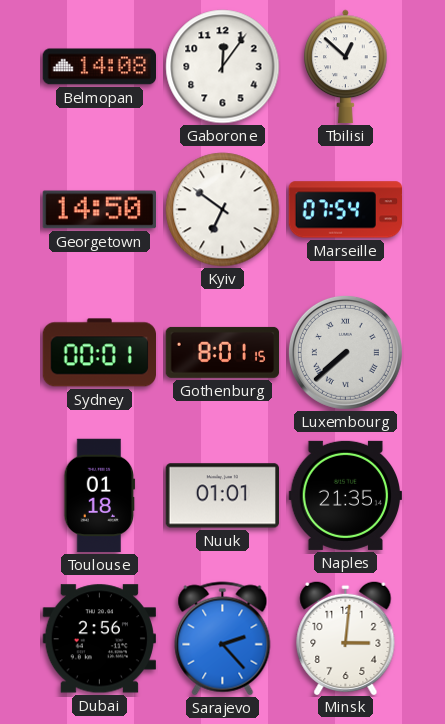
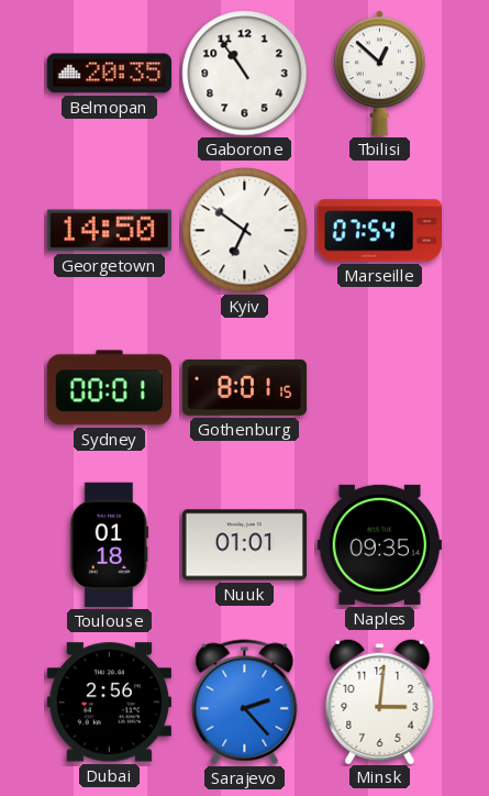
Belmopan: 14:08 -> 20:35
Gaborone: 12:06 -> 10:54
Luxembourg: 7:38 -> none
Naples: 21:35 -> 09:35
